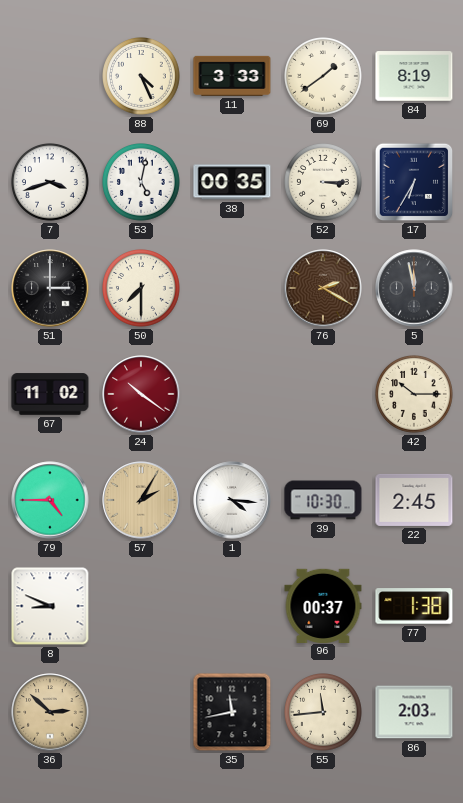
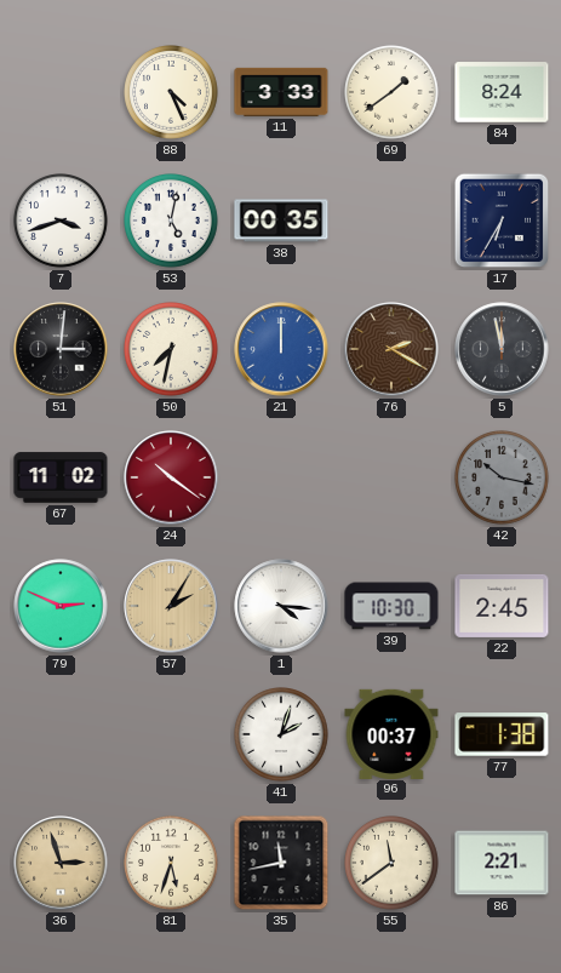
84: 8:19 -> 8:24
52: 3:15 -> none
51: 3:00 -> 3:01
50: 7:30 -> 7:32
21: none -> 12:00
42: 10:15 -> 10:17
42 dial: cream -> grey
79: 4:45 -> 2:49
8: 8:49 -> none
41: none -> 2:03
36: 2:52 -> 2:57
81: none -> 5:33
55: 11:44 -> 11:39
86: 2:03 -> 2:21
